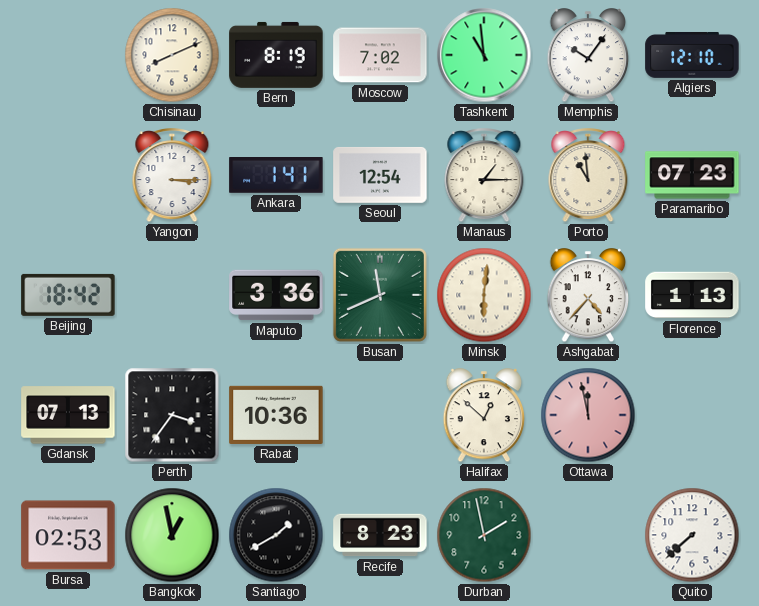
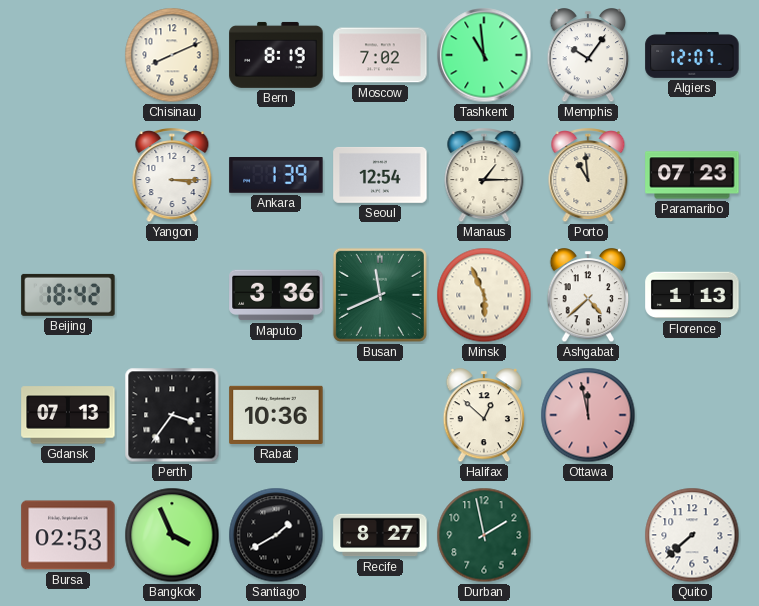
Algiers: 12:10 -> 12:07
Ankara: 1:41 -> 1:39
Minsk: 6:01 -> 5:56
Ashgabat: 4:37 -> 4:38
Bangkok: 12:58 -> 3:56
Recife: 8:23 -> 8:27
